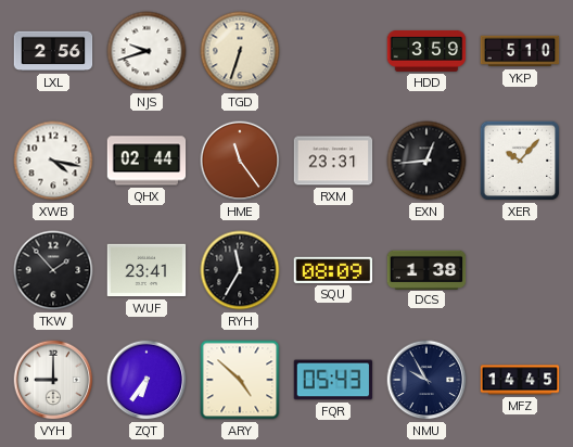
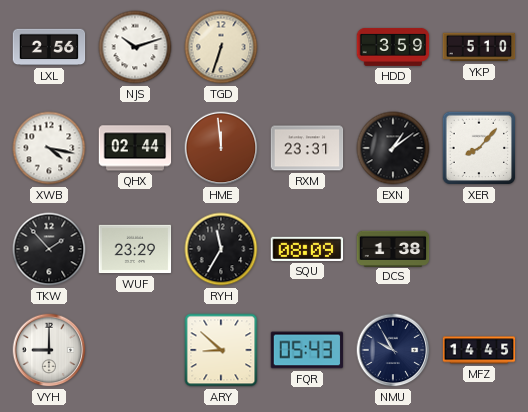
NJS: 9:42 -> 10:12
HME: 11:24 -> 11:59
EXN: 12:44 -> 1:09
XER: 10:07 -> 8:07
WUF: 23:41 -> 23:29
ZQT: 6:36 -> none
ARY: 4:52 -> 8:52
